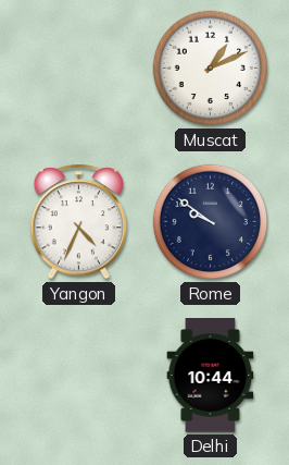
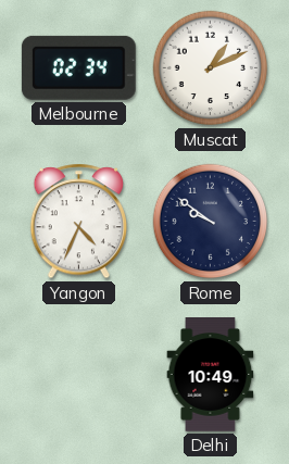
Melbourne: none -> 02:34
Delhi: 10:44 -> 10:49
